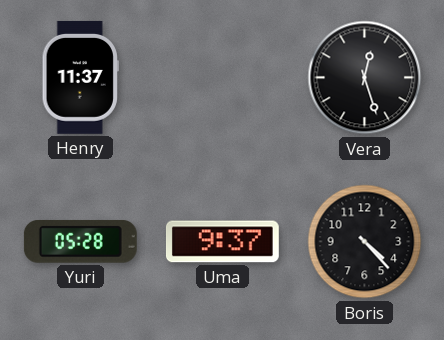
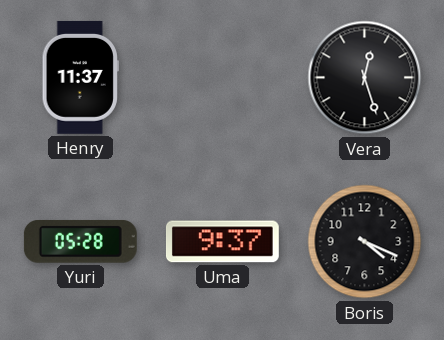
Boris: 4:23 -> 4:19
